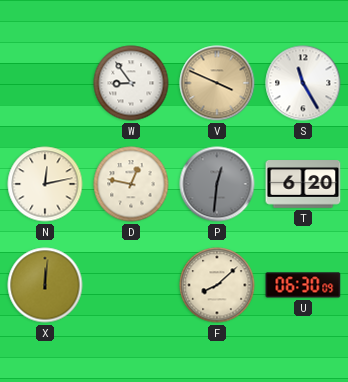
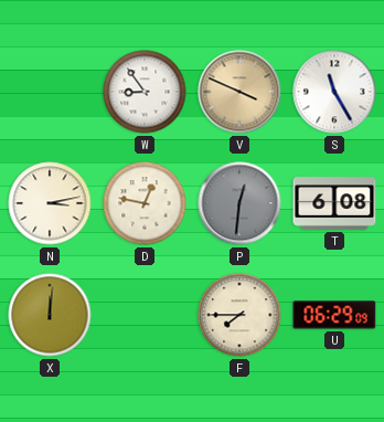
N: 12:13 -> 3:13
T: 6:20 -> 6:08
F: 8:08 -> 7:45
U: 06:30 -> 06:29
